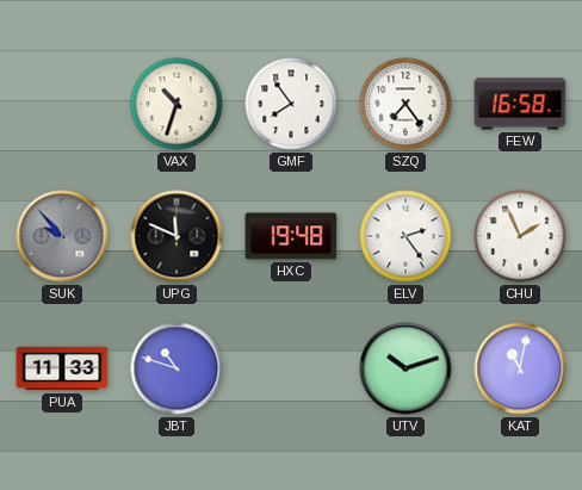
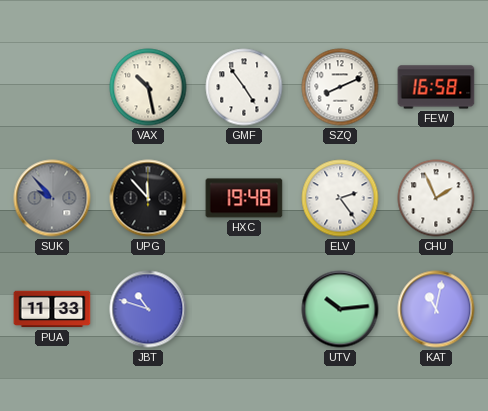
VAX: 10:33 -> 10:28
GMF: 7:54 -> 4:54
SZQ: 7:24 -> 8:11
UPG: 11:49 -> 11:53
UTV: 10:12 -> 10:14
